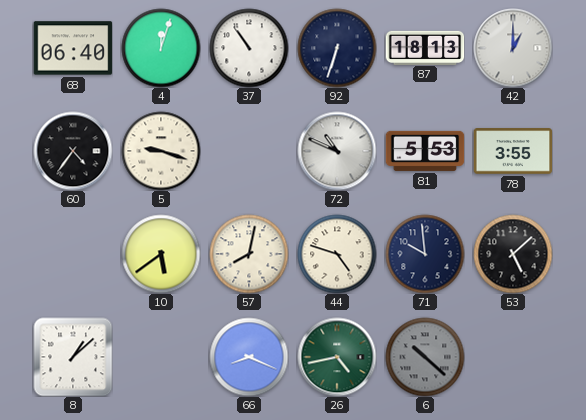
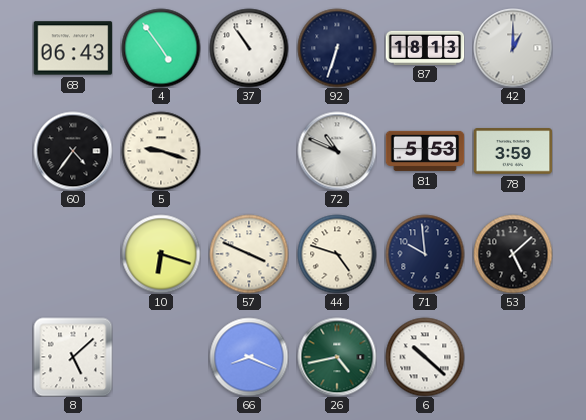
68: 06:40 -> 06:43
4: 12:03 -> 4:54
78: 3:55 -> 3:59
10: 5:39 -> 6:18
57: 8:02 -> 3:49
8: 1:08 -> 5:08
6 dial: grey -> white
